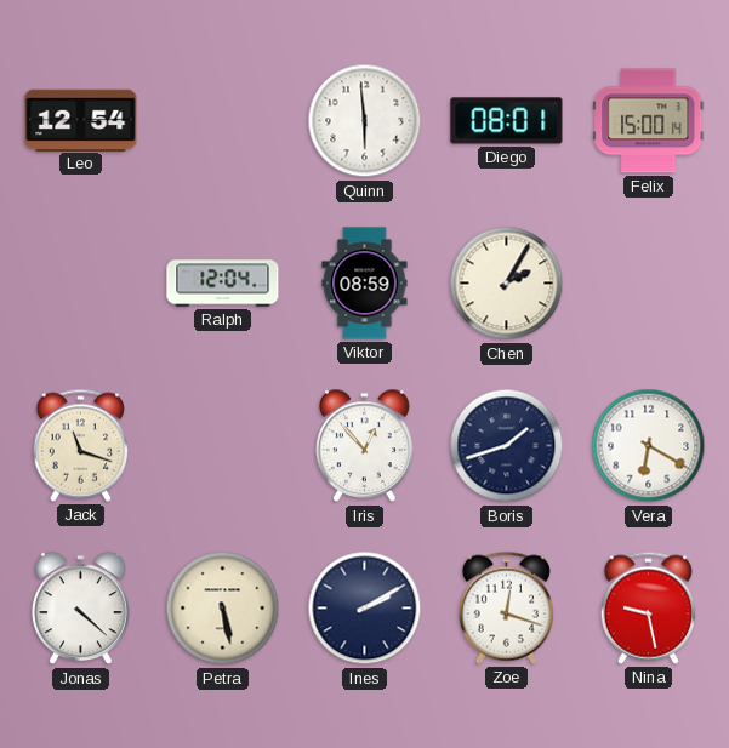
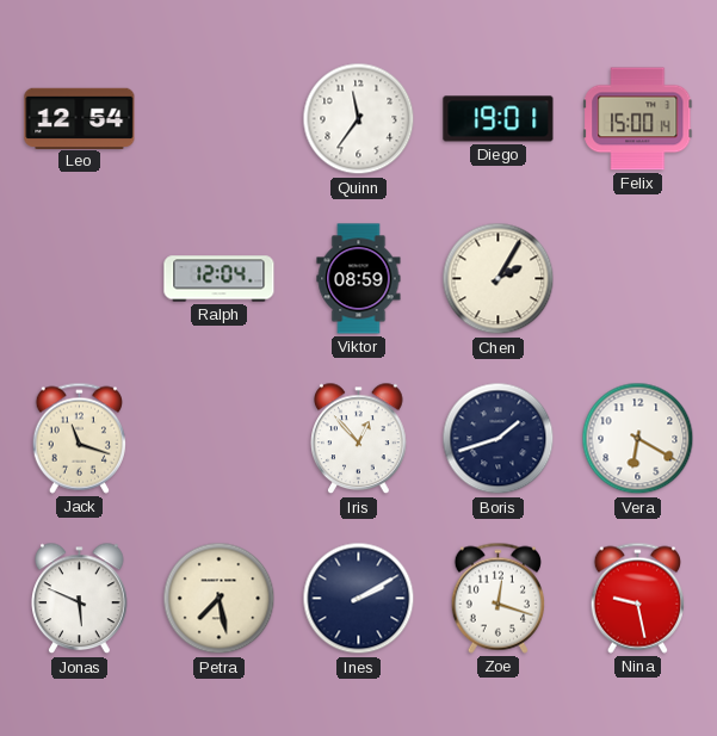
Quinn: 5:59 -> 11:36
Diego: 08:01 -> 19:01
Jonas: 4:22 -> 5:49
Petra: 5:28 -> 7:28
